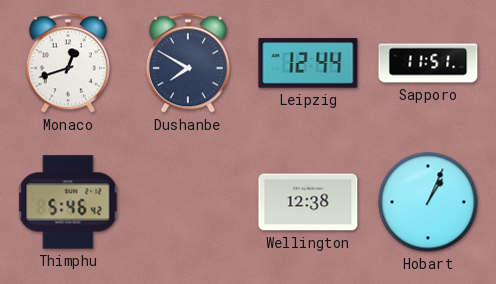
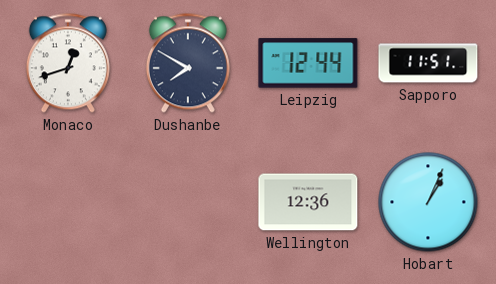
Thimphu: 5:46 -> none
Wellington: 12:38 -> 12:36
